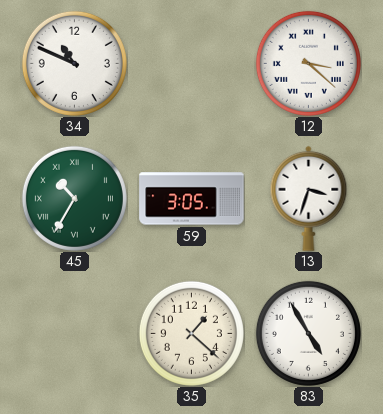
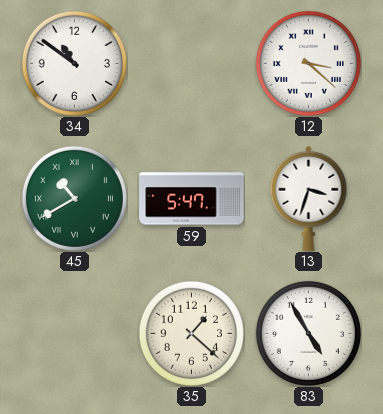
34: 10:49 -> 10:51
45: 10:35 -> 10:40
59: 3:05 -> 5:47
